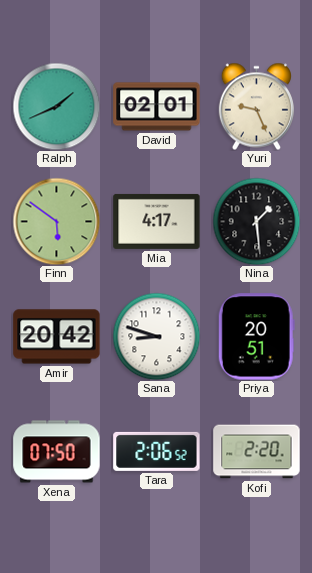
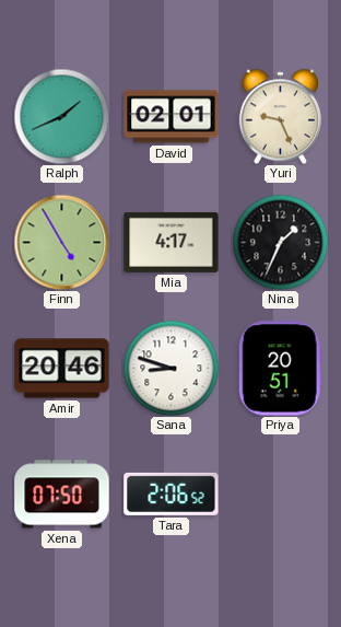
Finn: 5:51 -> 4:55
Nina: 1:29 -> 1:34
Amir: 20:42 -> 20:46
Kofi: 2:20 -> none
